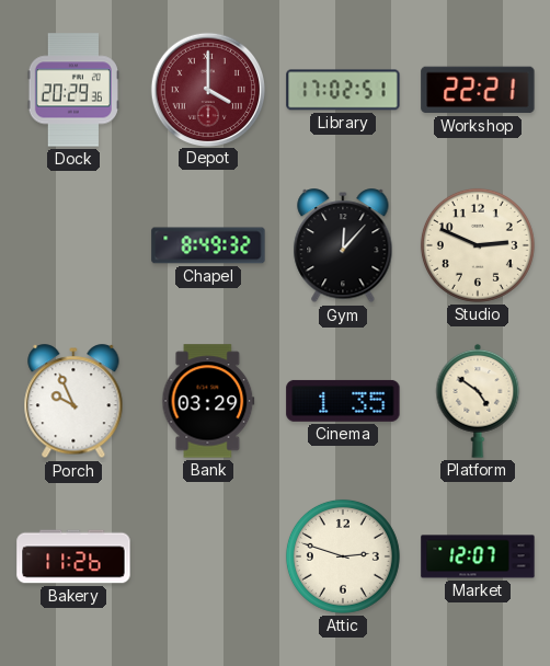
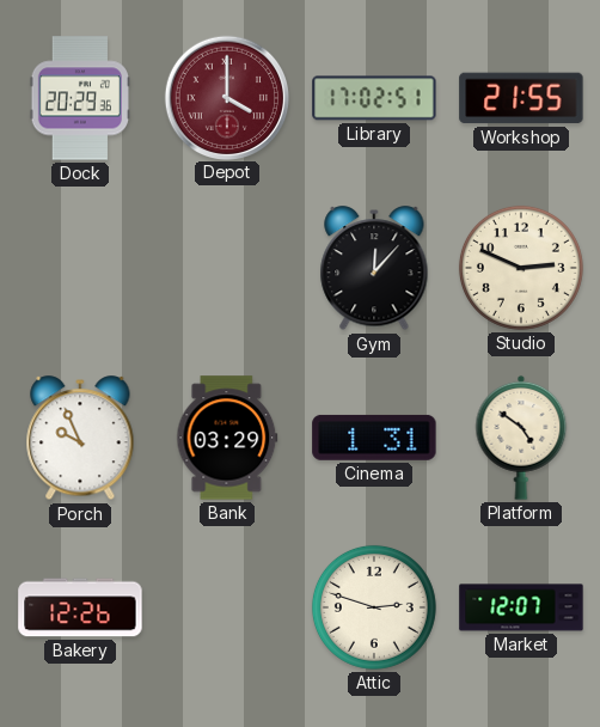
Workshop: 22:21 -> 21:55
Chapel: 8:49 -> none
Cinema: 1:35 -> 1:31
Bakery: 11:26 -> 12:26
